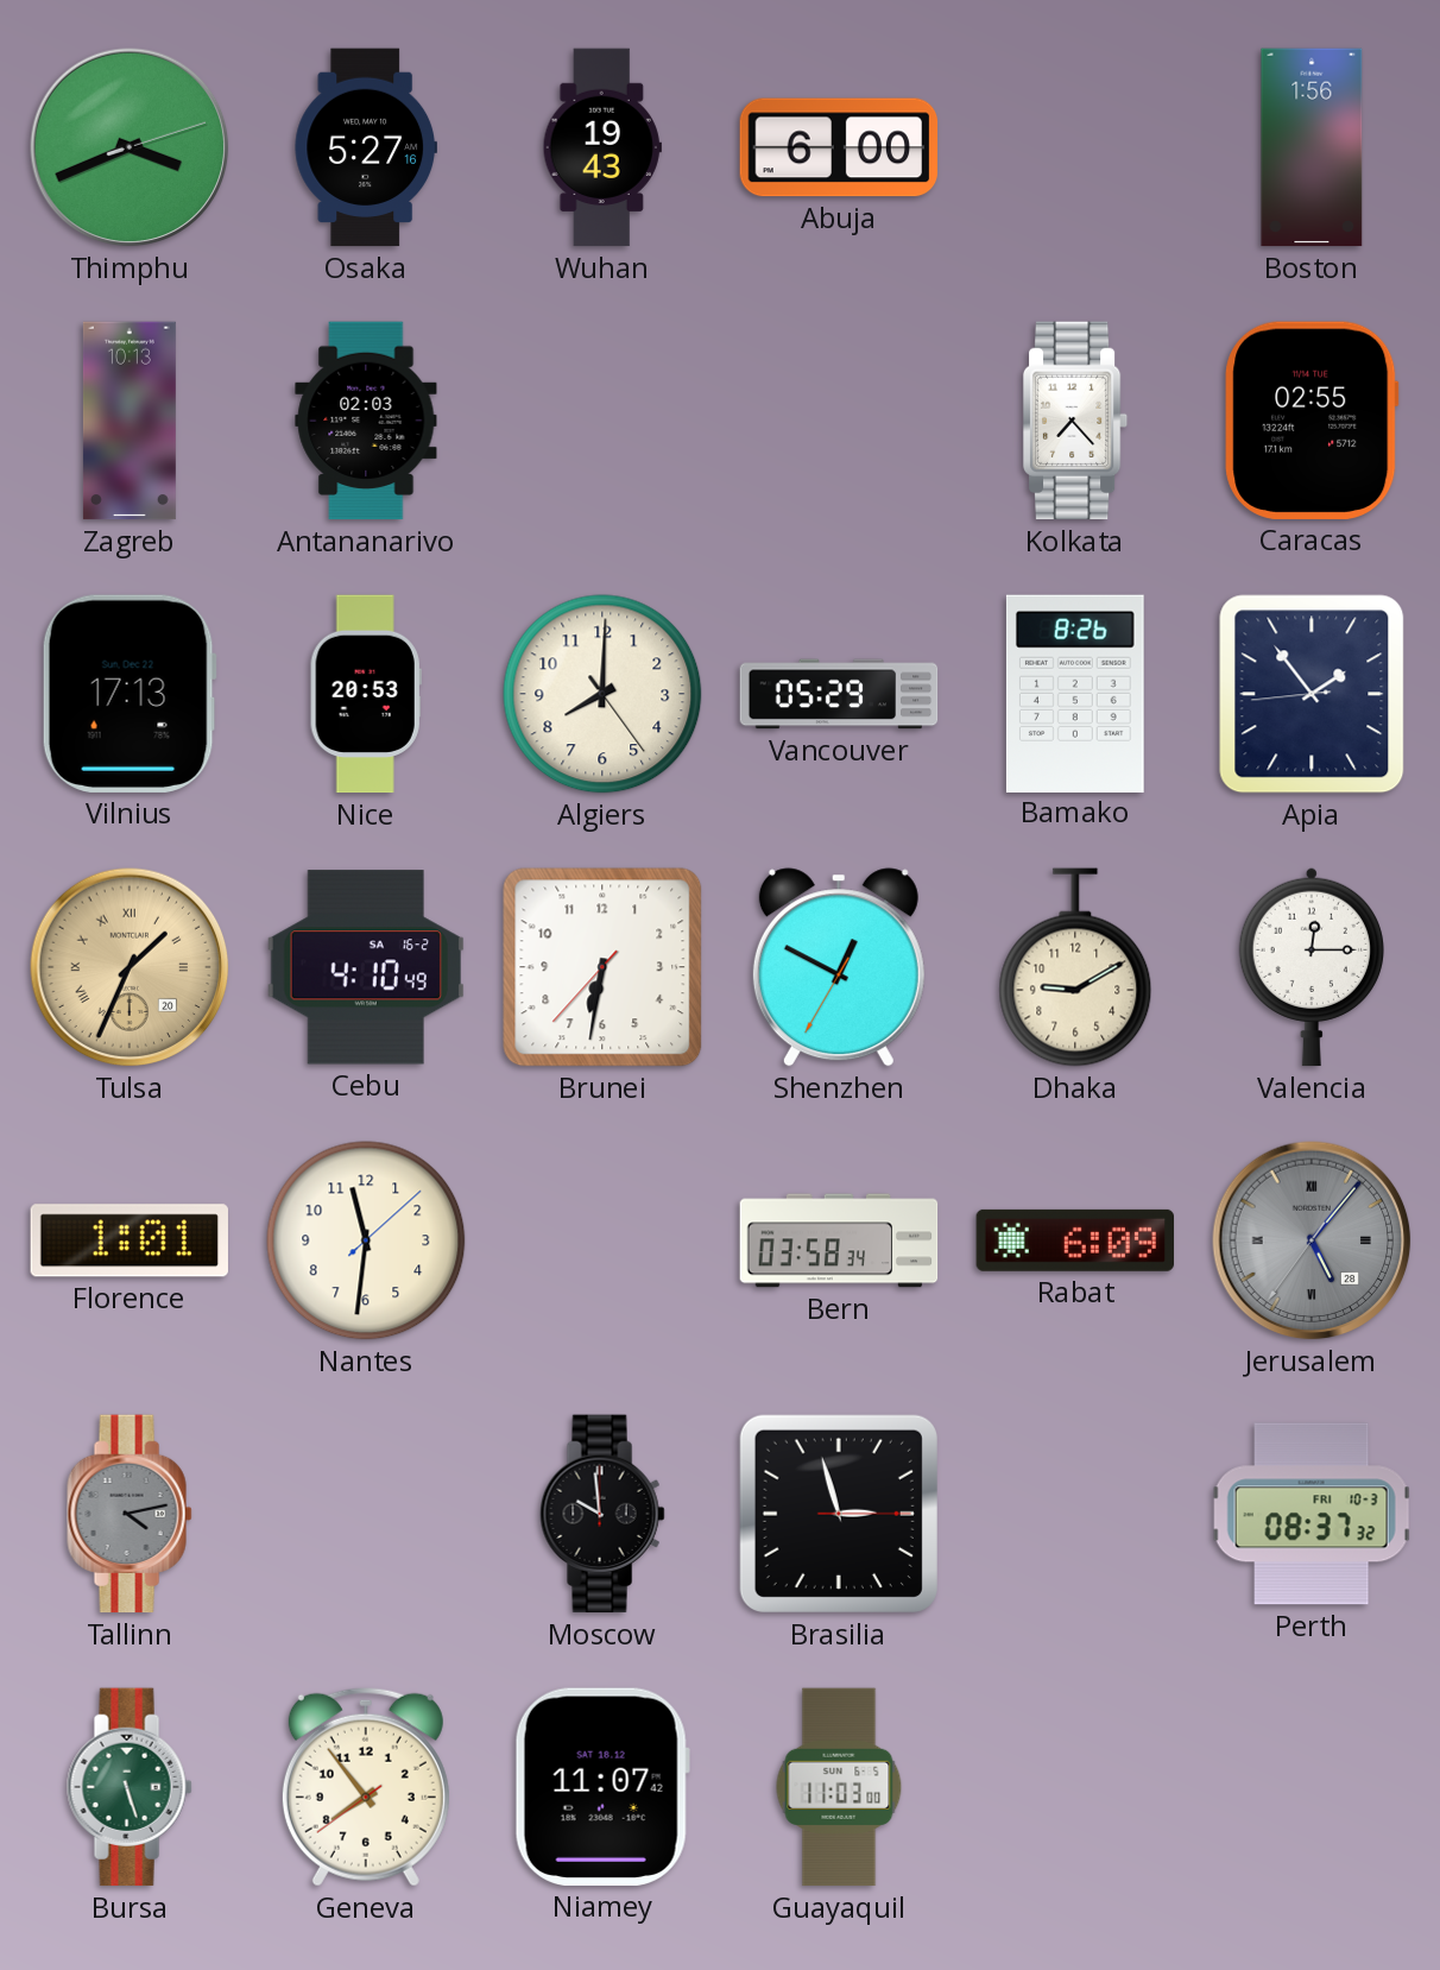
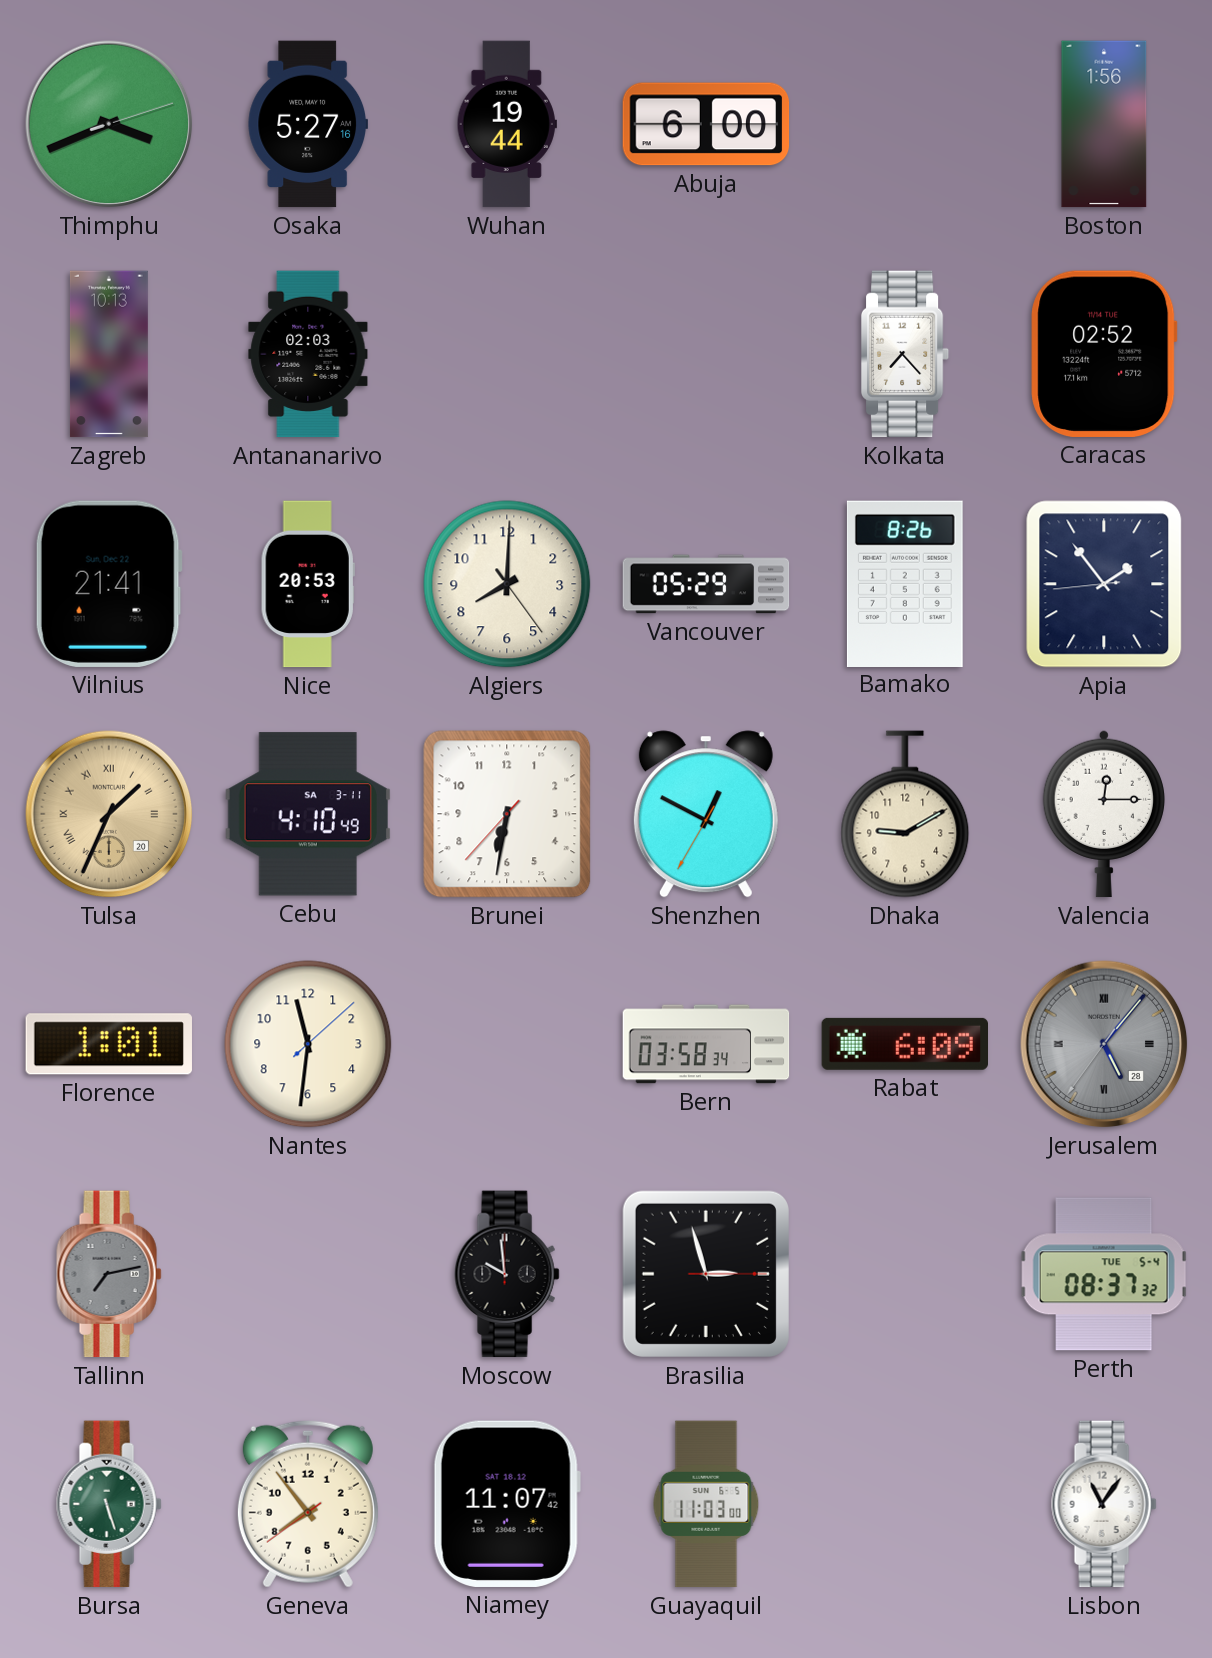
Wuhan: 19:43 -> 19:44
Caracas: 02:55 -> 02:52
Vilnius: 17:13 -> 21:41
Cebu date: SA 16-2 -> SA 3-11
Tallinn: 4:13 -> 7:13
Perth date: FRI 10-3 -> TUE 5-4
Lisbon: none -> 11:06
